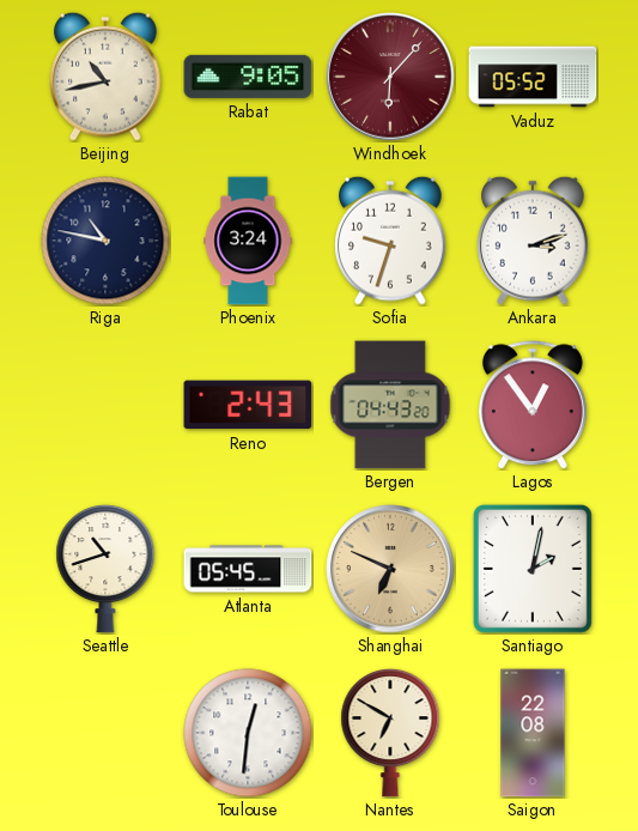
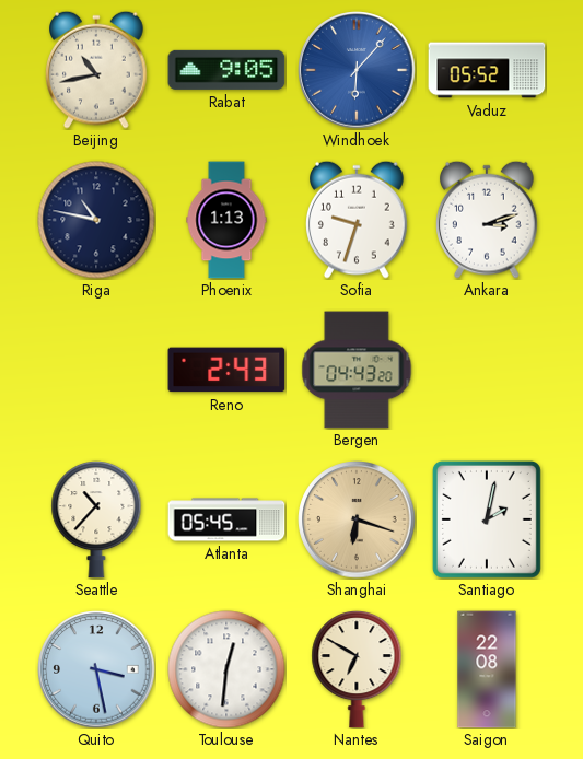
Windhoek dial: burgundy -> blue
Phoenix: 3:24 -> 1:13
Lagos: 12:54 -> none
Seattle: 10:42 -> 10:37
Shanghai: 6:49 -> 6:18
Quito: none -> 3:28
